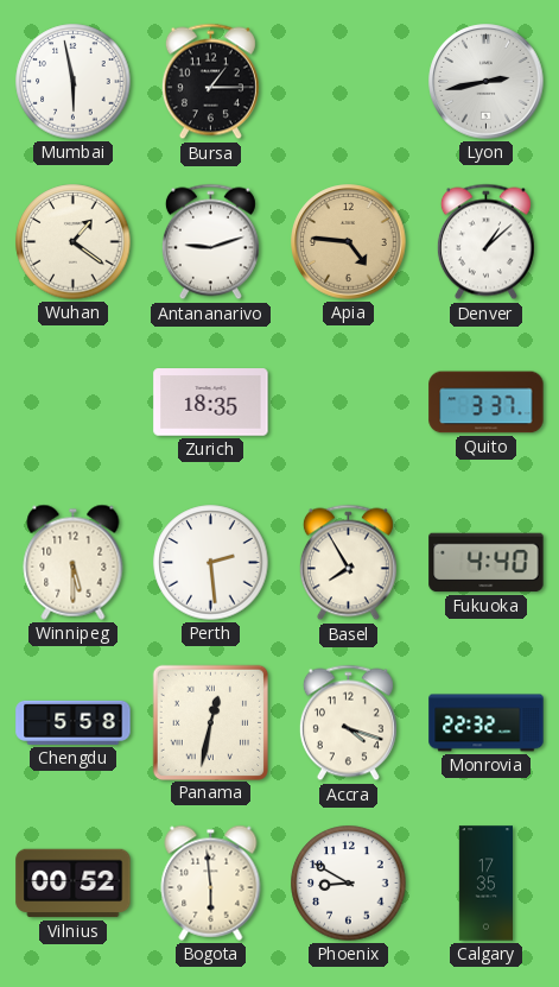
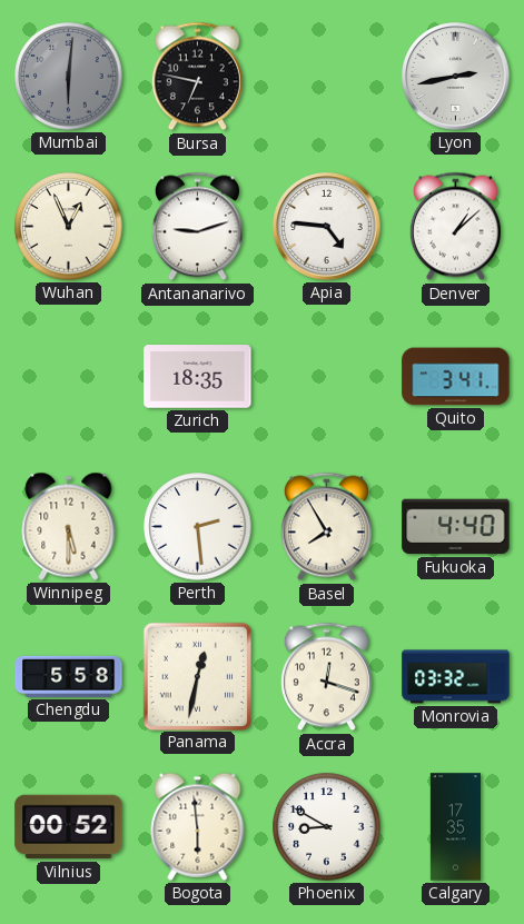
Mumbai: 5:58 -> 6:01
Mumbai dial: white -> grey
Bursa: 1:15 -> 6:47
Wuhan: 1:21 -> 12:56
Apia dial: champagne -> white
Quito: 3:37 -> 3:41
Accra: 4:18 -> 12:18
Monrovia: 22:32 -> 03:32
